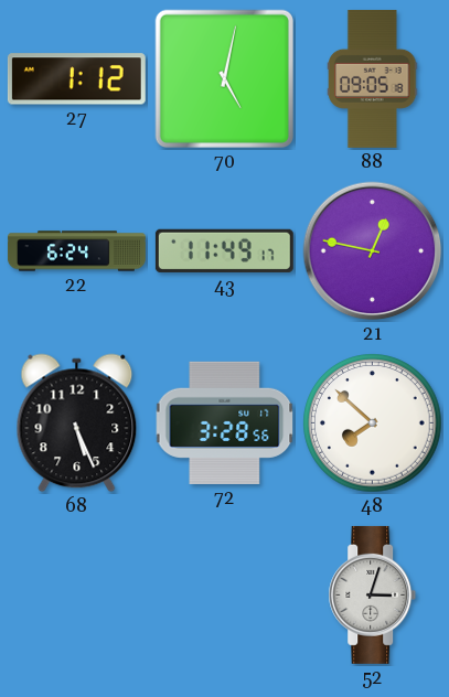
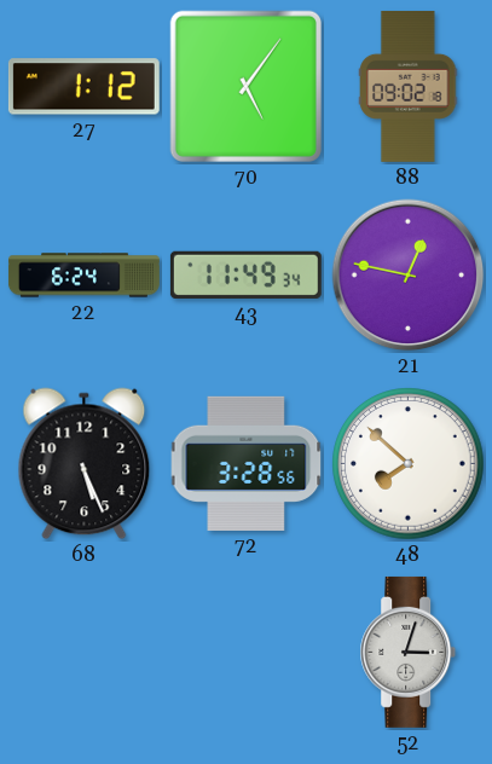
70: 5:02 -> 5:06
88: 09:05 -> 09:02
43: 11:49:17 -> 11:49:34
